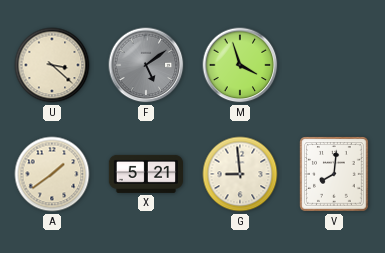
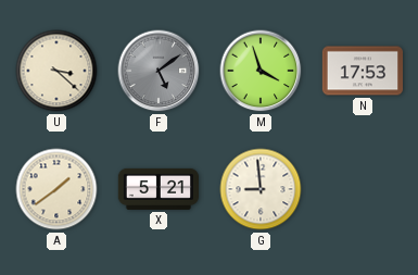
N: none -> 17:53
V: 8:01 -> none
